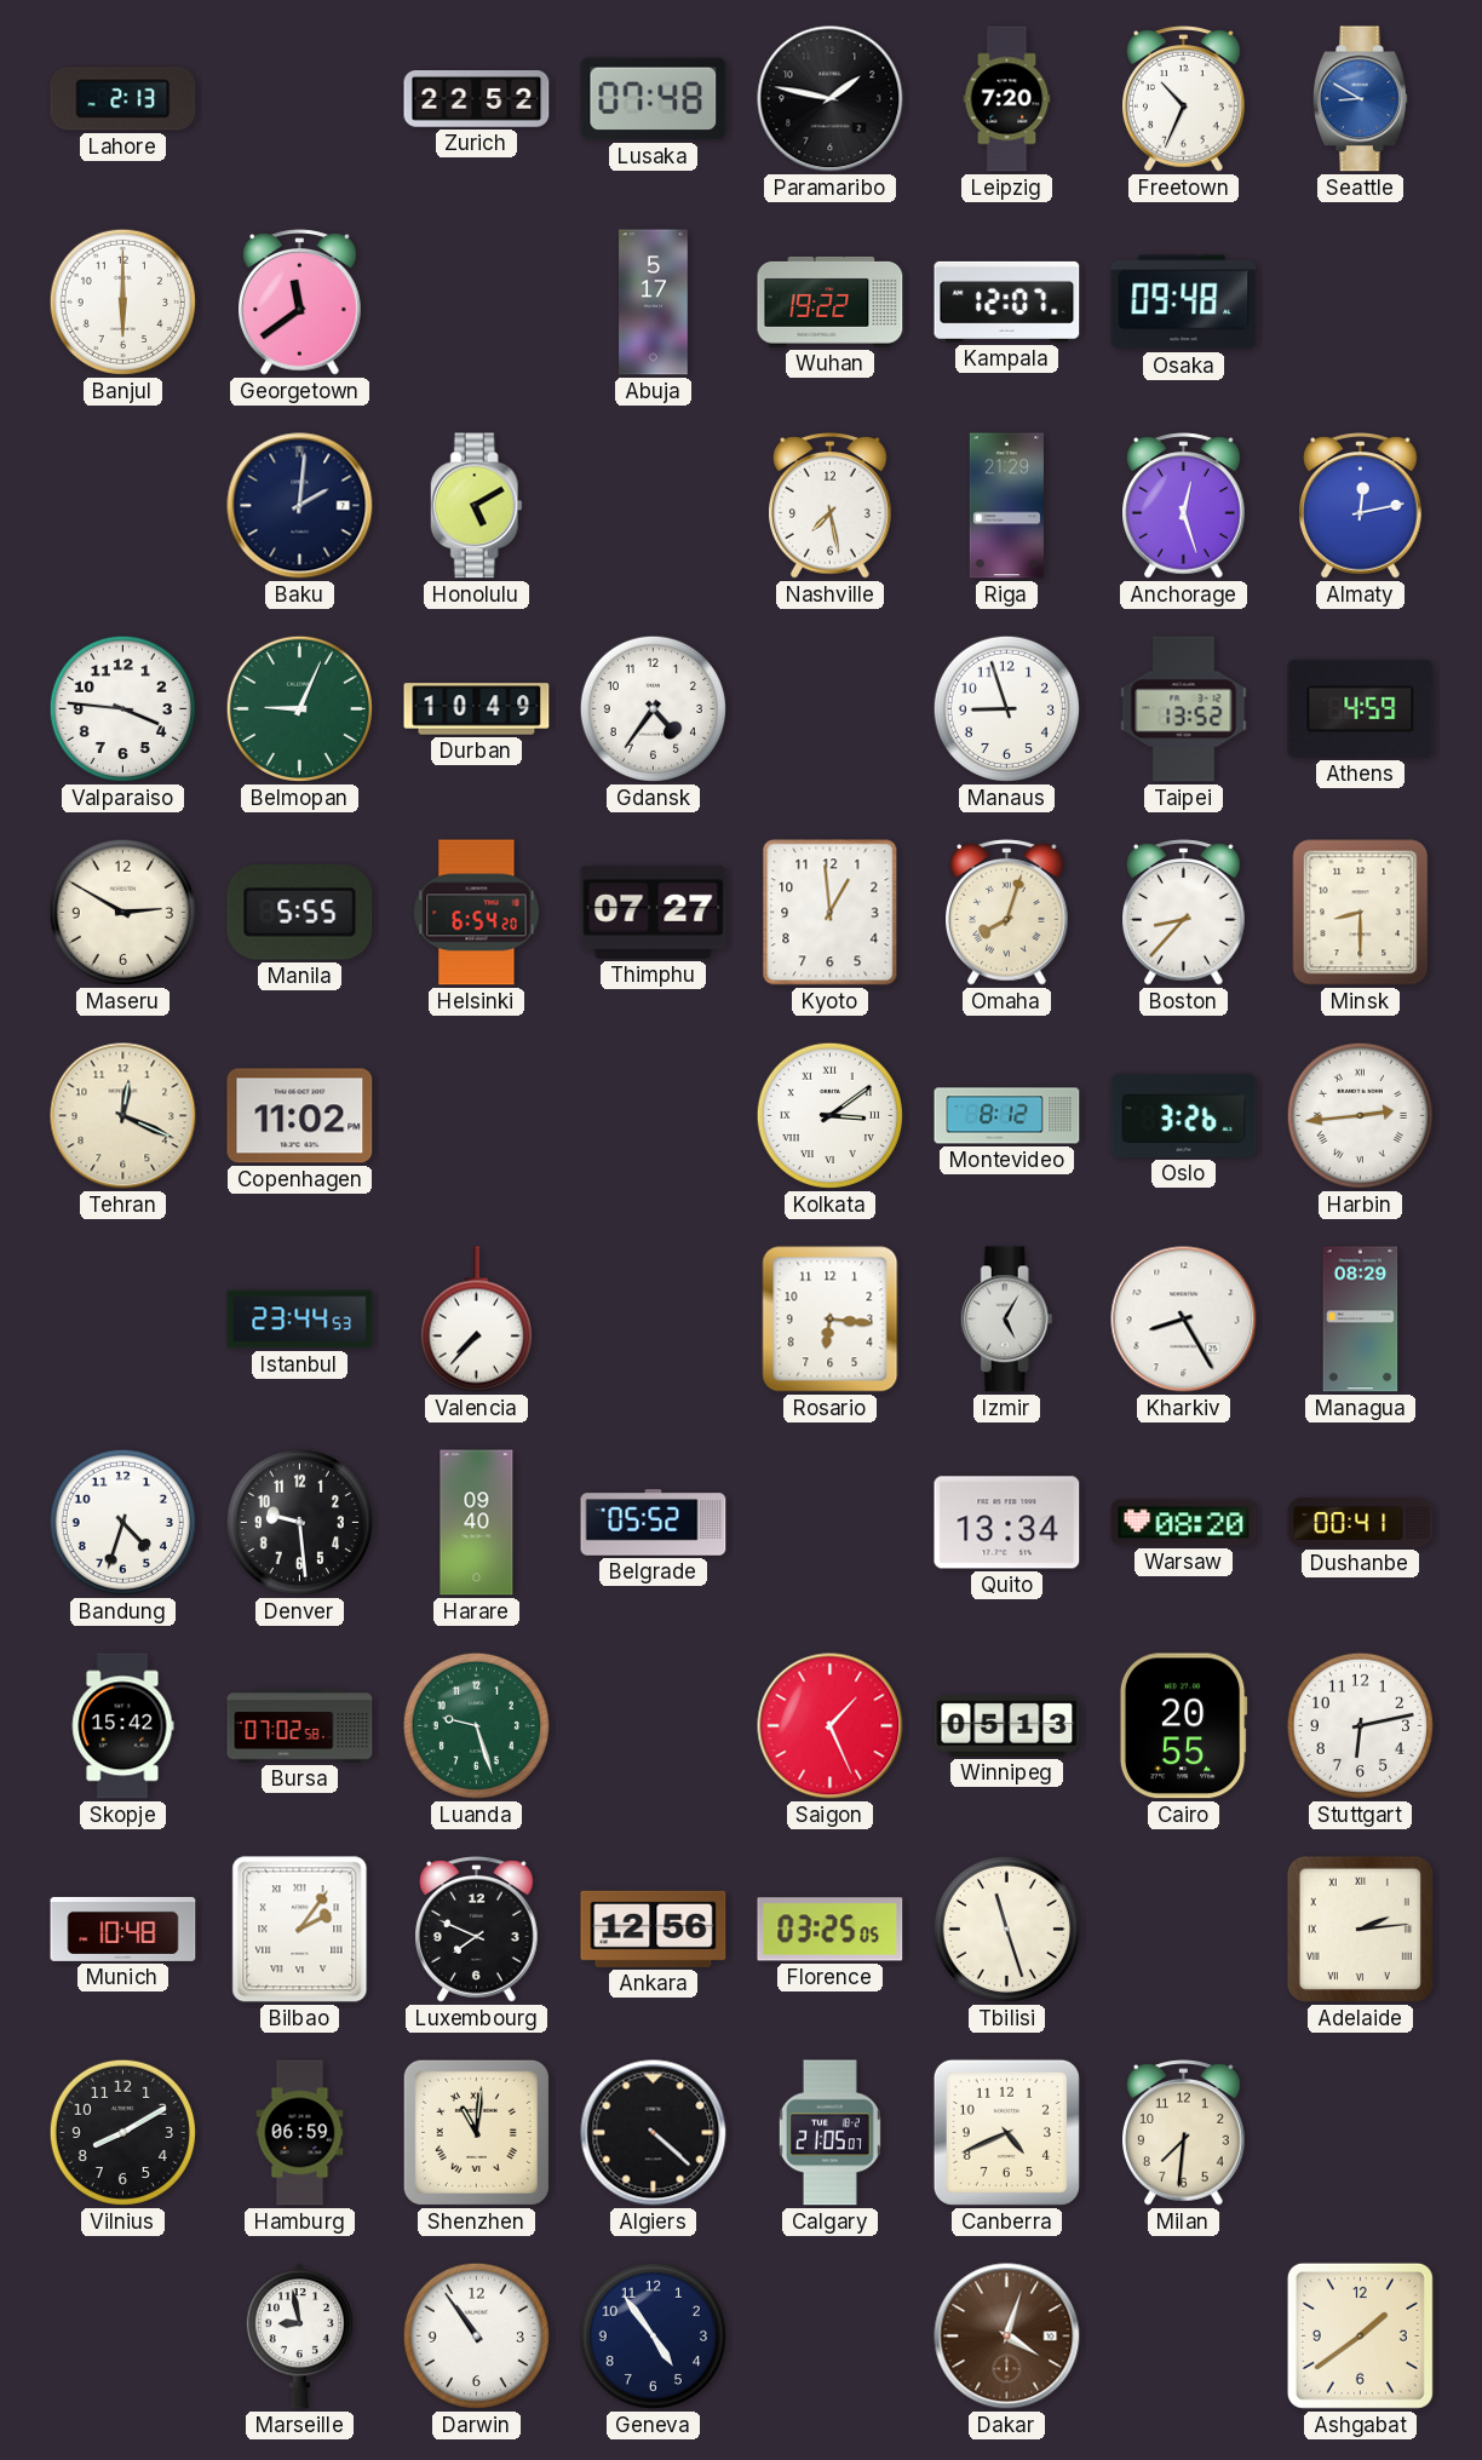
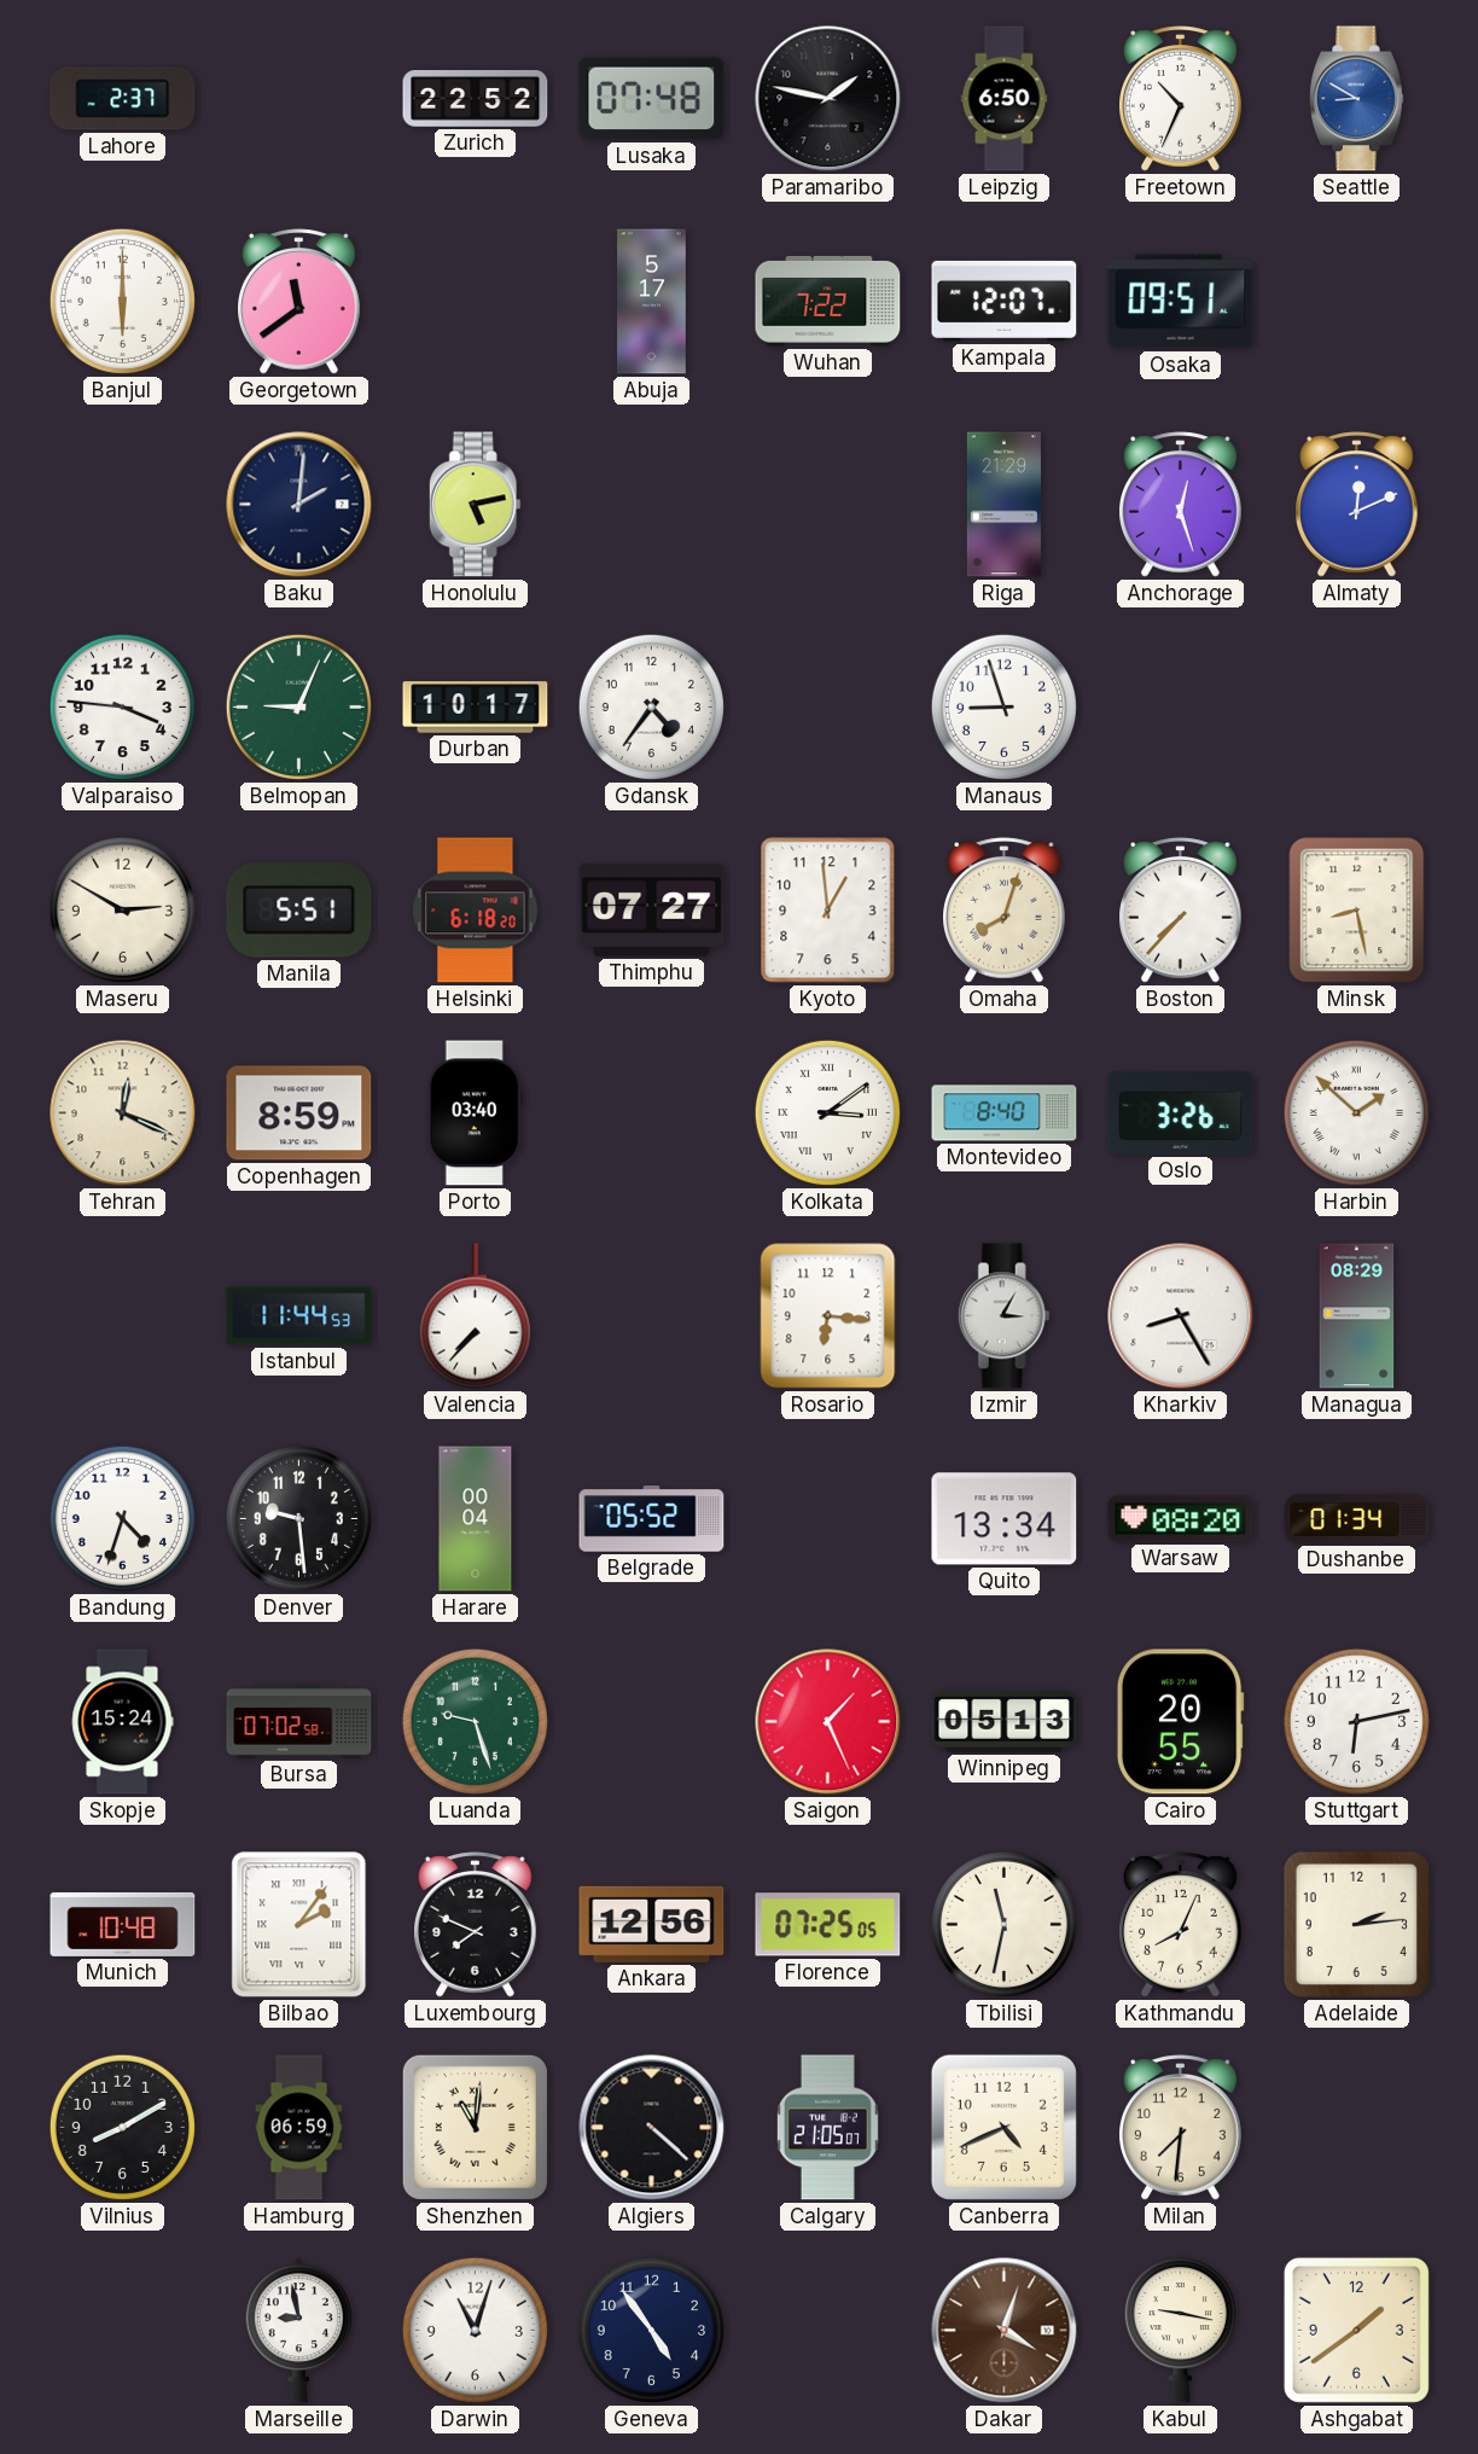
Lahore: 2:13 -> 2:37
Leipzig: 7:20 -> 6:50
Wuhan: 19:22 -> 7:22
Osaka: 09:48 -> 09:51
Honolulu: 5:10 -> 5:13
Nashville: 7:28 -> none
Almaty: 12:13 -> 12:11
Durban: 10:49 -> 10:17
Taipei: 13:52 -> none
Athens: 4:59 -> none
Manila: 5:55 -> 5:51
Helsinki: 6:54 -> 6:18
Boston: 8:37 -> 7:37
Minsk: 8:30 -> 8:28
Copenhagen: 11:02 -> 8:59
Porto: none -> 03:40
Montevideo: 8:12 -> 8:40
Harbin: 2:44 -> 1:52
Istanbul: 23:44 -> 11:44
Izmir: 5:05 -> 3:05
Harare: 09:40 -> 00:04
Dushanbe: 00:41 -> 01:34
Skopje: 15:42 -> 15:24
Florence: 03:25 -> 07:25
Tbilisi: 11:27 -> 11:32
Kathmandu: none -> 8:04
Adelaide numerals: Roman -> Arabic
Darwin: 10:54 -> 11:03
Kabul: none -> 9:17
